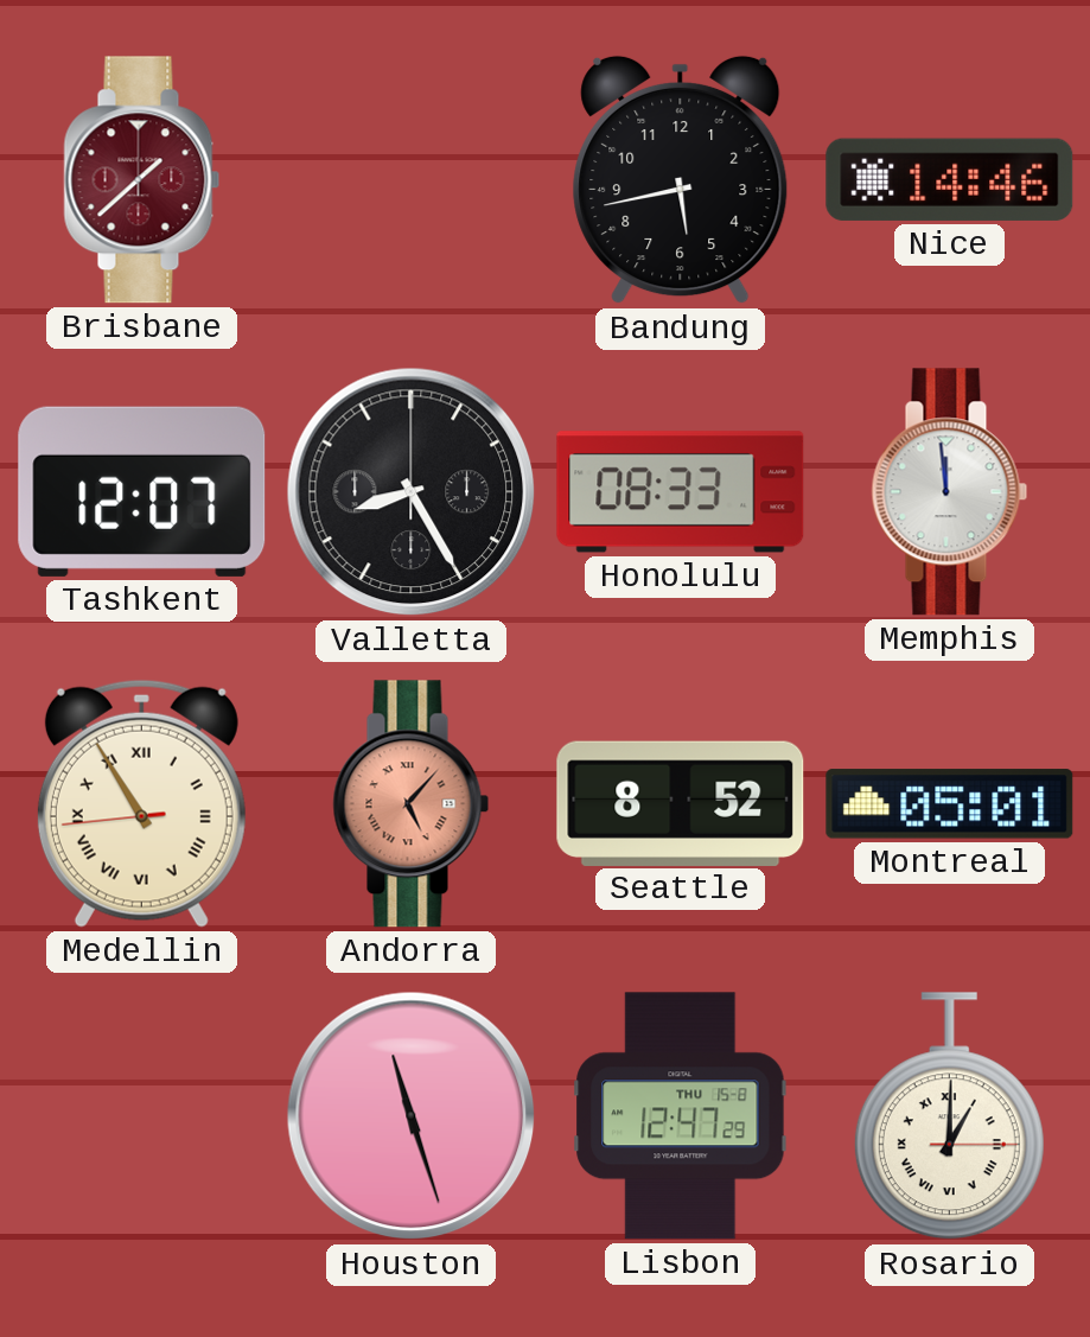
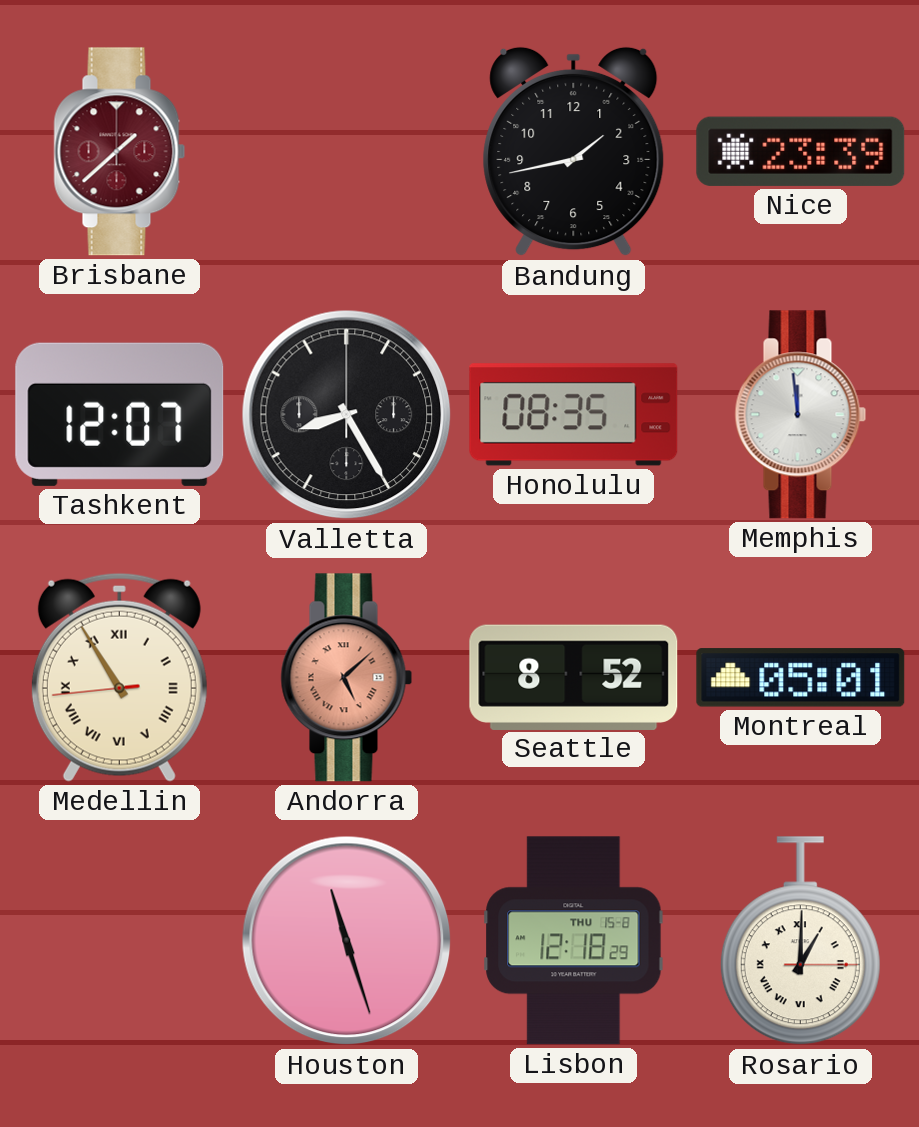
Bandung: 5:43 -> 1:43
Nice: 14:46 -> 23:39
Honolulu: 08:33 -> 08:35
Andorra: 5:07 -> 5:08
Lisbon: 12:47 -> 12:18
